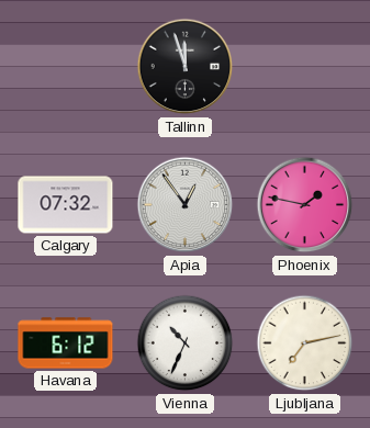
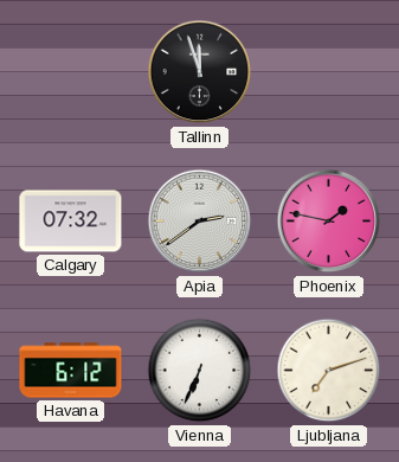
Apia: 12:54 -> 2:39
Vienna: 10:34 -> 6:34
Ljubljana: 7:13 -> 7:12
